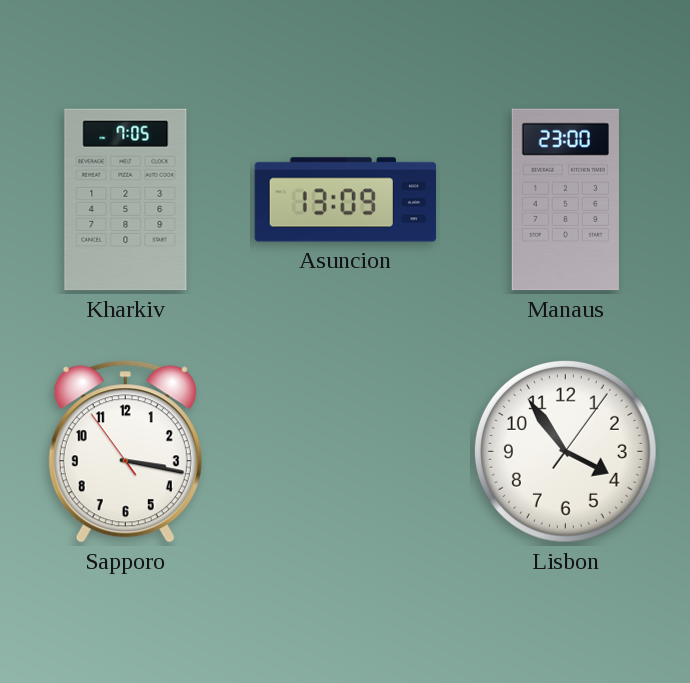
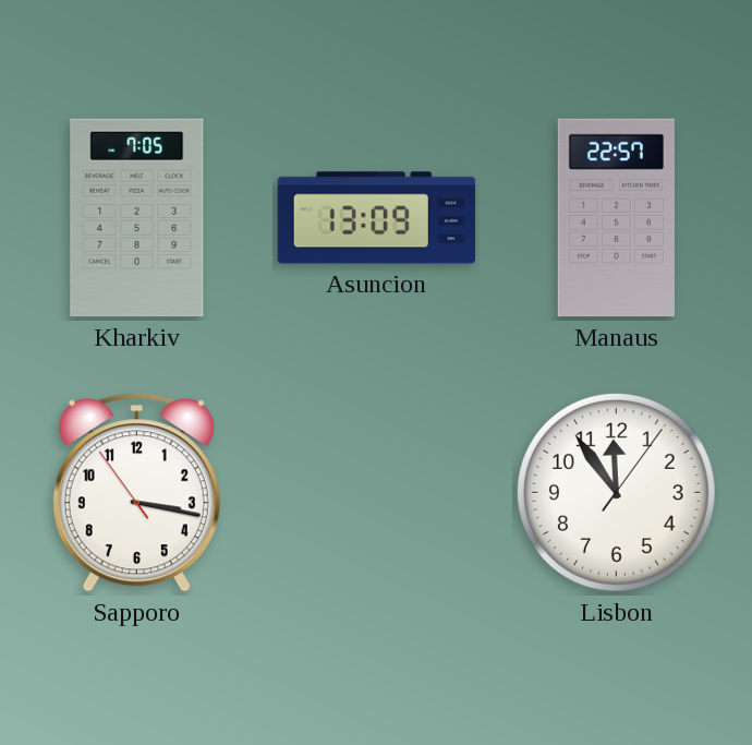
Manaus: 23:00 -> 22:57
Lisbon: 3:54 -> 11:54
